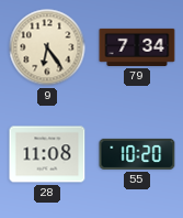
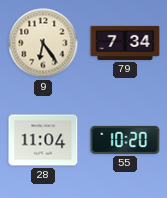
28: 11:08 -> 11:04
